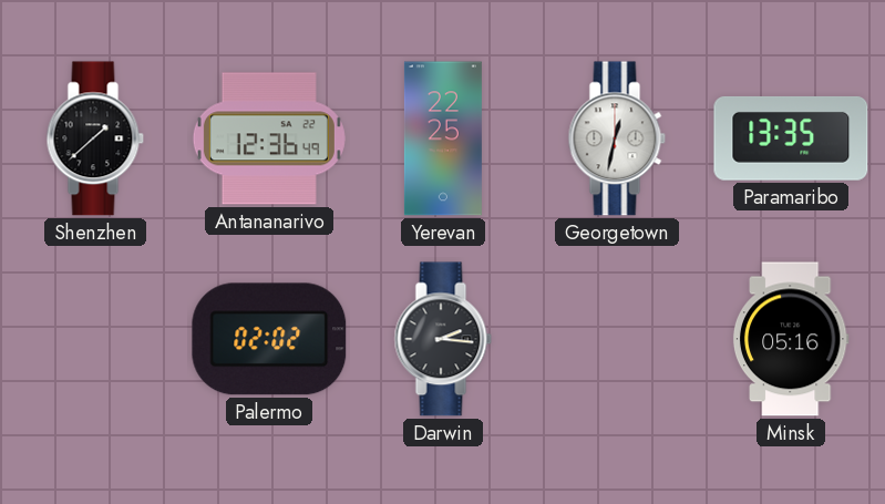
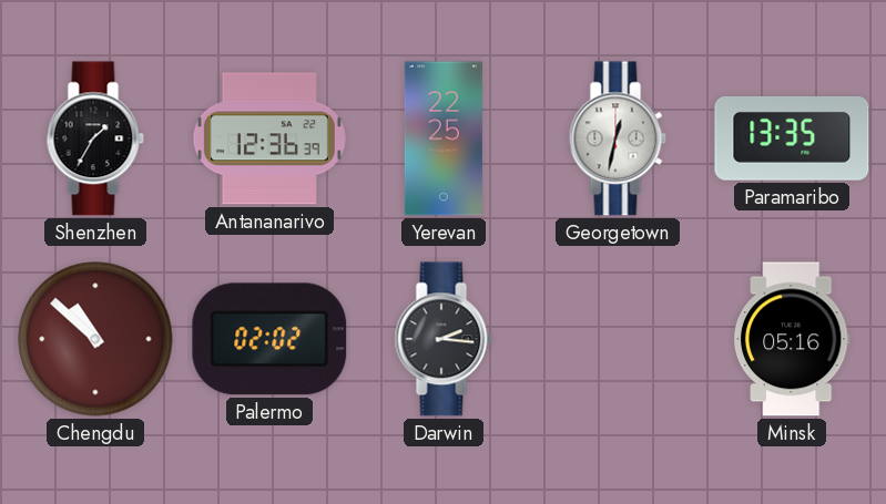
Shenzhen: 1:38 -> 1:35
Antananarivo: 12:36:49 -> 12:36:39
Chengdu: none -> 10:52
